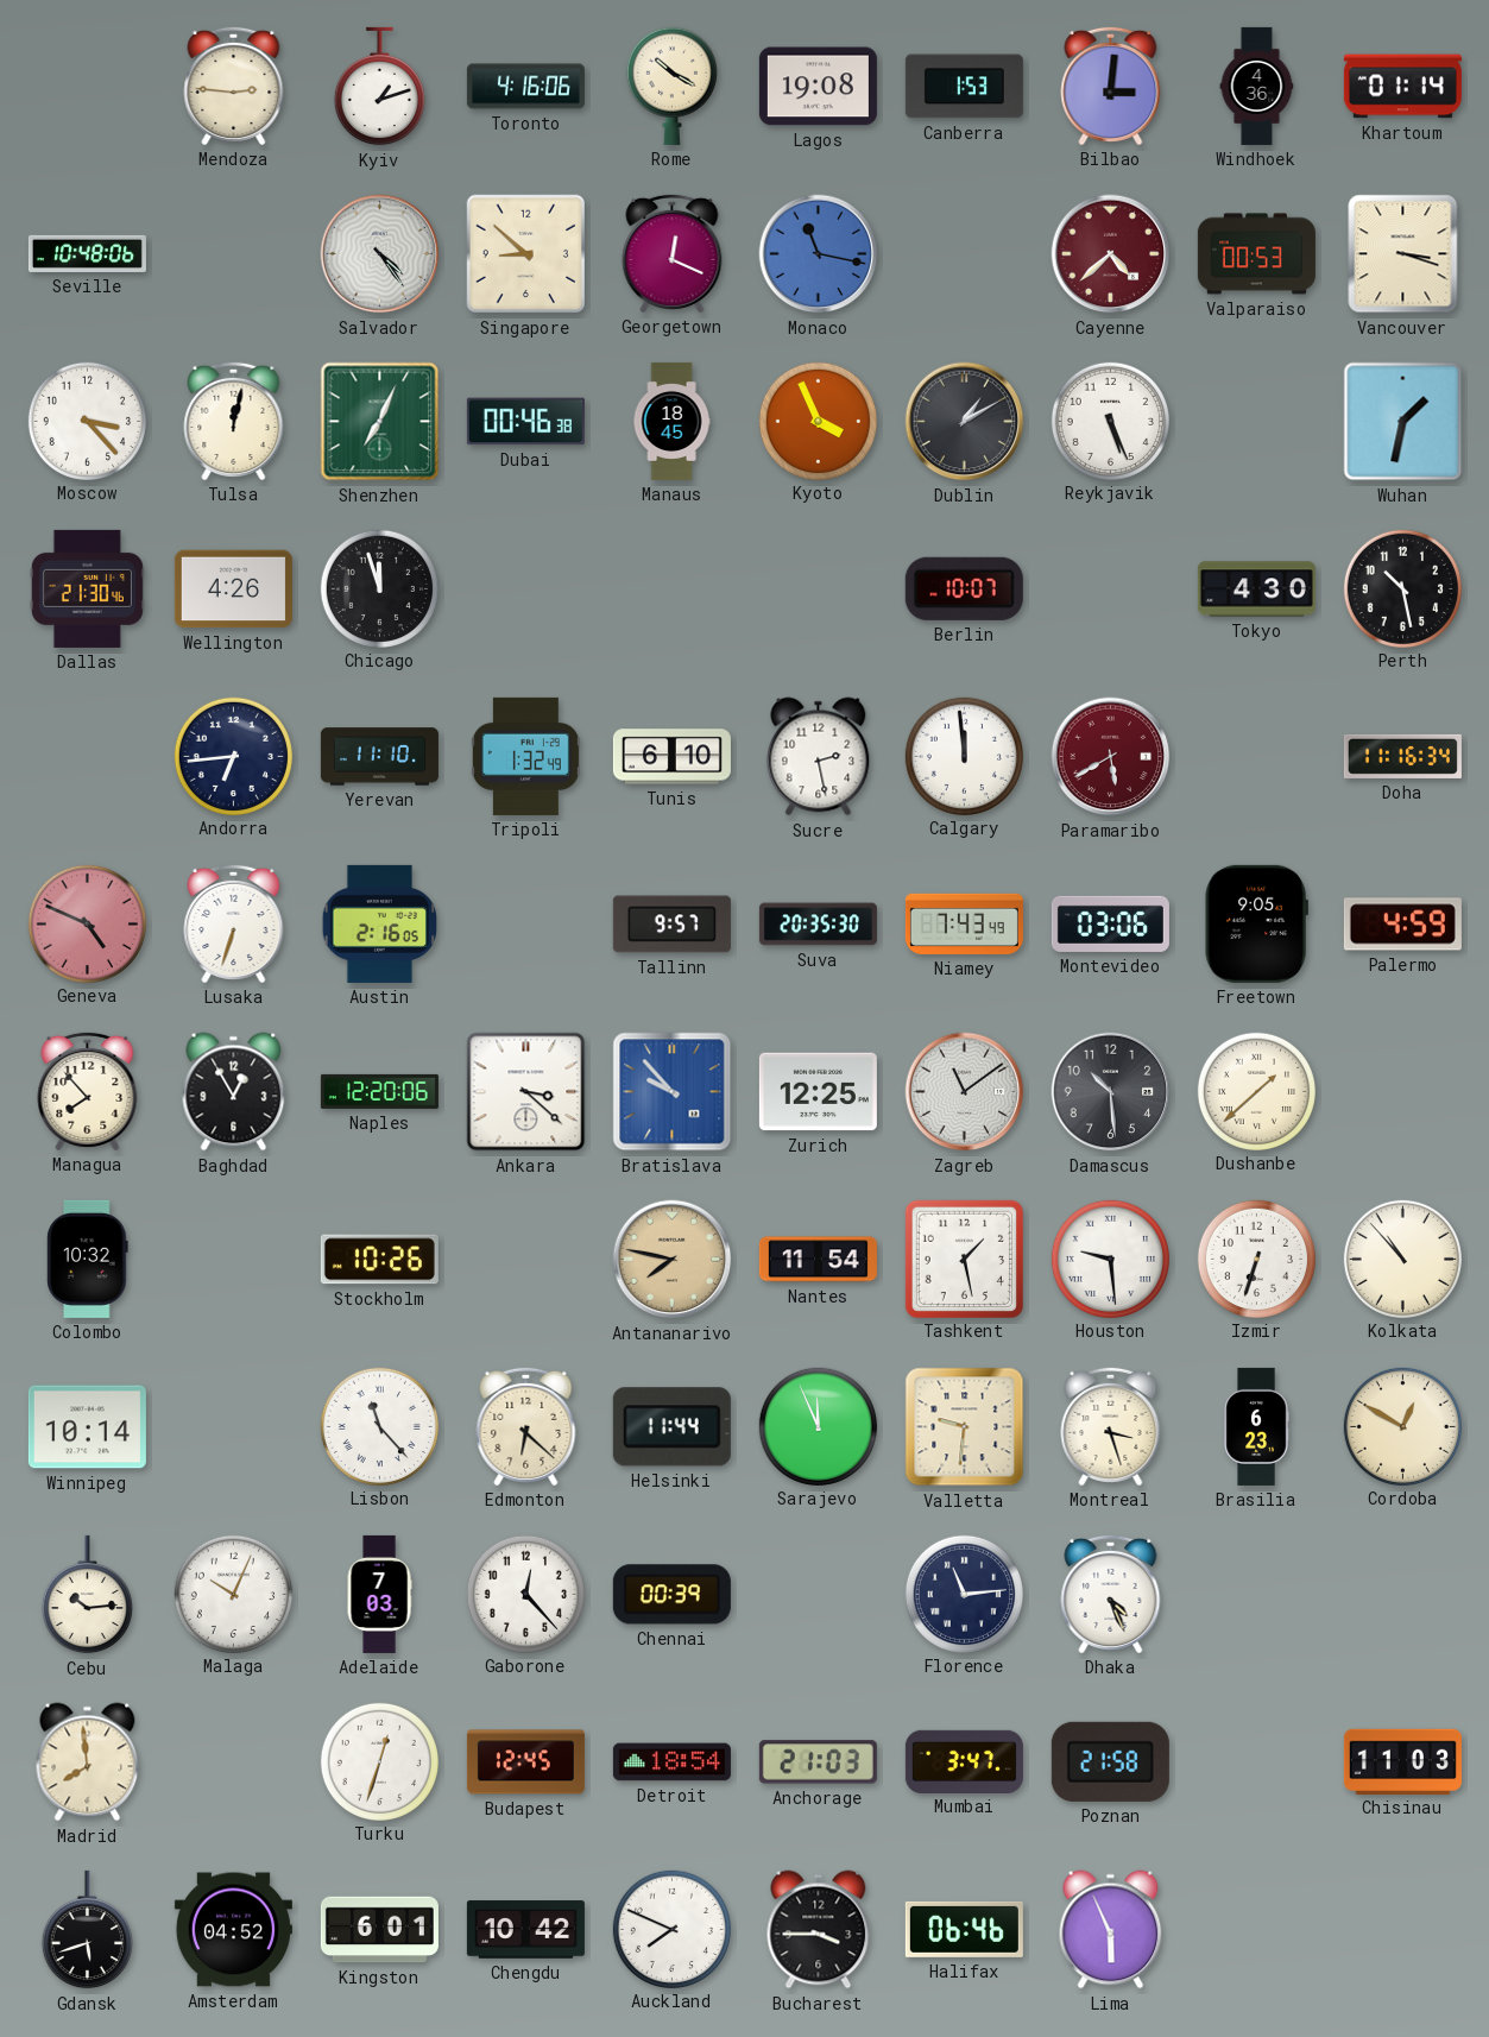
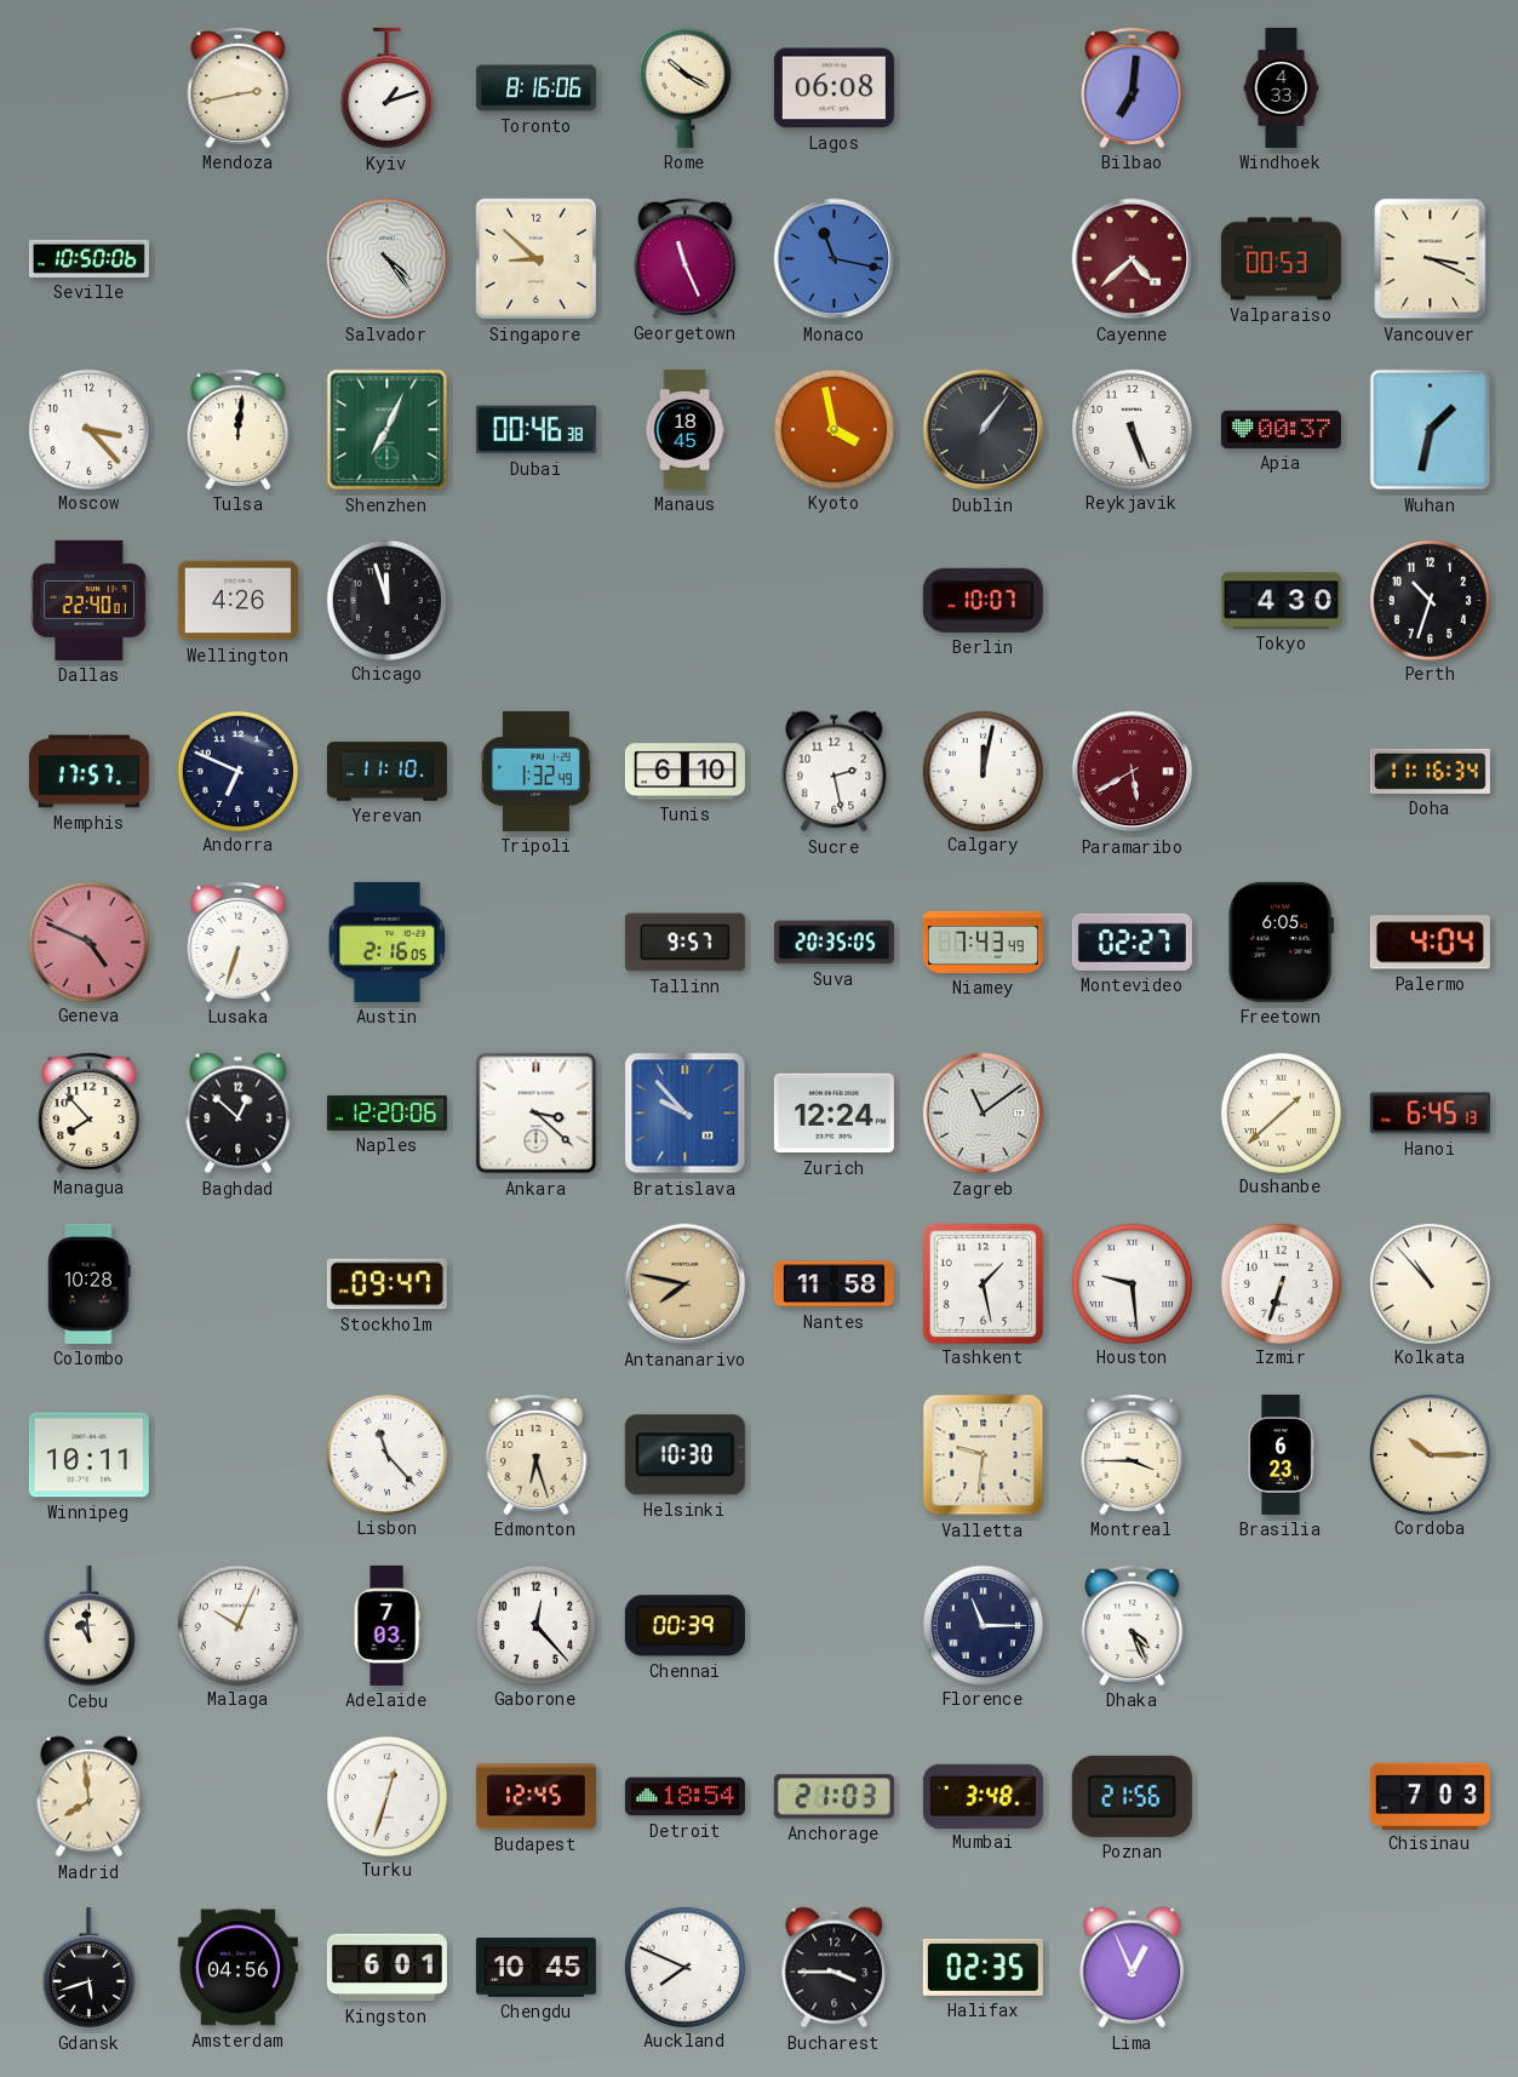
Mendoza: 2:46 -> 2:43
Toronto: 4:16 -> 8:16
Lagos: 19:08 -> 06:08
Canberra: 1:53 -> none
Bilbao: 3:01 -> 7:01
Windhoek: 4:36 -> 4:33
Khartoum: 01:14 -> none
Seville: 10:48 -> 10:50
Georgetown: 12:19 -> 11:26
Vancouver: 3:18 -> 3:19
Tulsa: 12:02 -> 12:01
Kyoto: 3:56 -> 3:58
Dublin: 1:10 -> 1:06
Apia: none -> 00:37
Dallas: 21:30 -> 22:40
Perth: 10:28 -> 10:33
Memphis: none -> 17:57
Andorra: 6:44 -> 6:49
Calgary: 11:59 -> 12:02
Suva: 20:35:30 -> 20:35:05
Montevideo: 03:06 -> 02:27
Freetown: 9:05 -> 6:05
Palermo: 4:59 -> 4:04
Baghdad: 12:55 -> 12:52
Zurich: 12:25 -> 12:24
Damascus: 10:29 -> none
Hanoi: none -> 6:45
Colombo: 10:32 -> 10:28
Stockholm: 10:26 -> 09:47
Nantes: 11:54 -> 11:58
Winnipeg: 10:14 -> 10:11
Edmonton: 6:22 -> 6:27
Helsinki: 11:44 -> 10:30
Sarajevo: 11:56 -> none
Montreal: 3:27 -> 3:45
Cordoba: 12:50 -> 10:15
Cebu: 10:14 -> 10:59
Florence: 11:14 -> 11:15
Mumbai: 3:47 -> 3:48
Poznan: 21:58 -> 21:56
Chisinau: 11:03 -> 7:03
Amsterdam: 04:52 -> 04:56
Chengdu: 10:42 -> 10:45
Halifax: 06:46 -> 02:35
Lima: 5:56 -> 12:56
